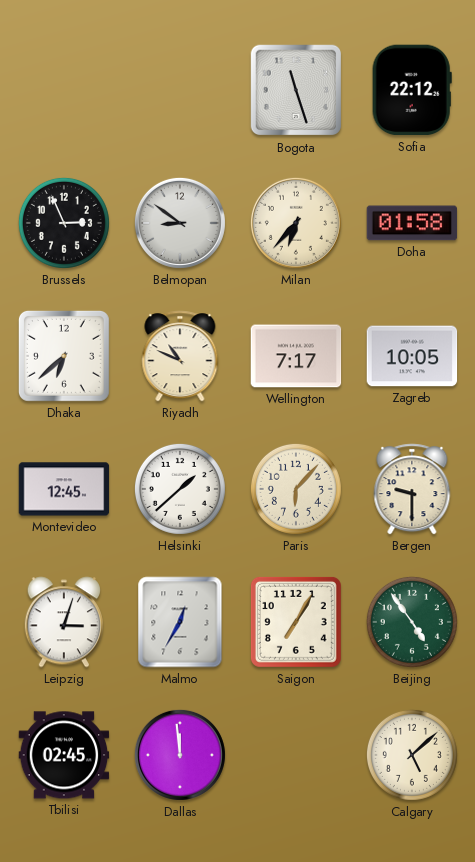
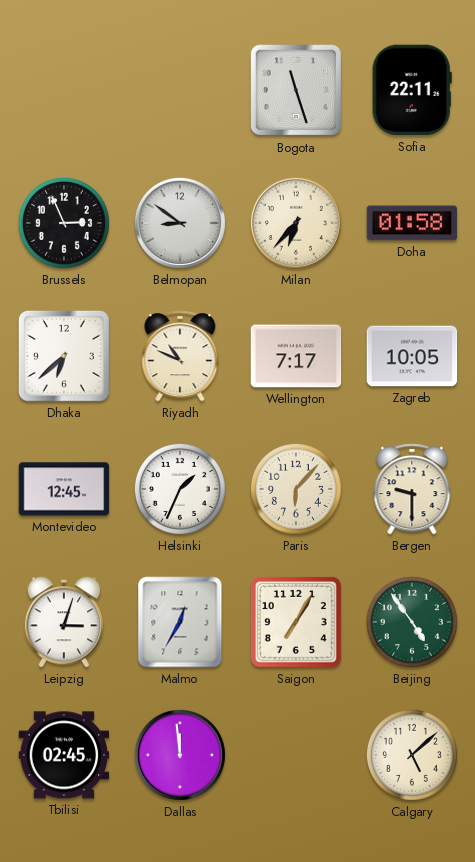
Sofia: 22:12 -> 22:11
Helsinki: 1:38 -> 1:34
